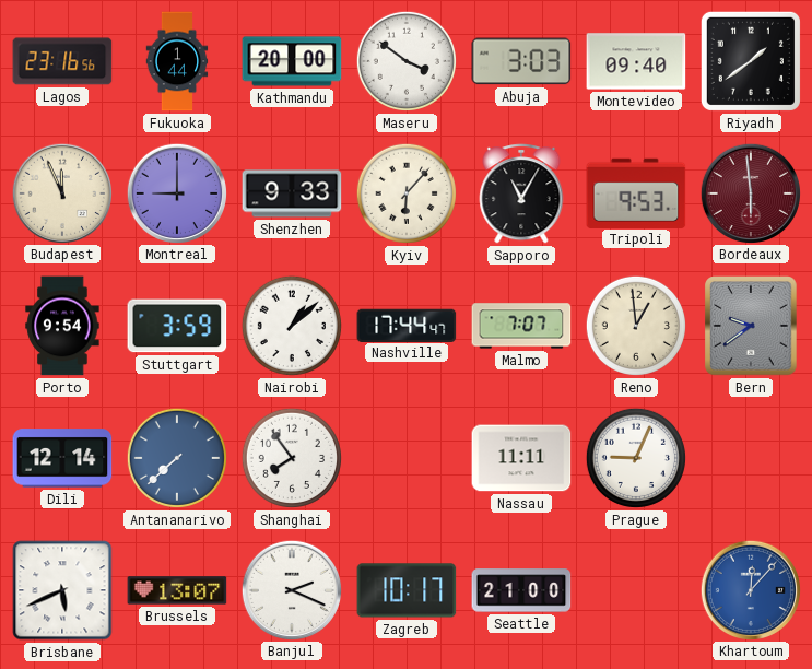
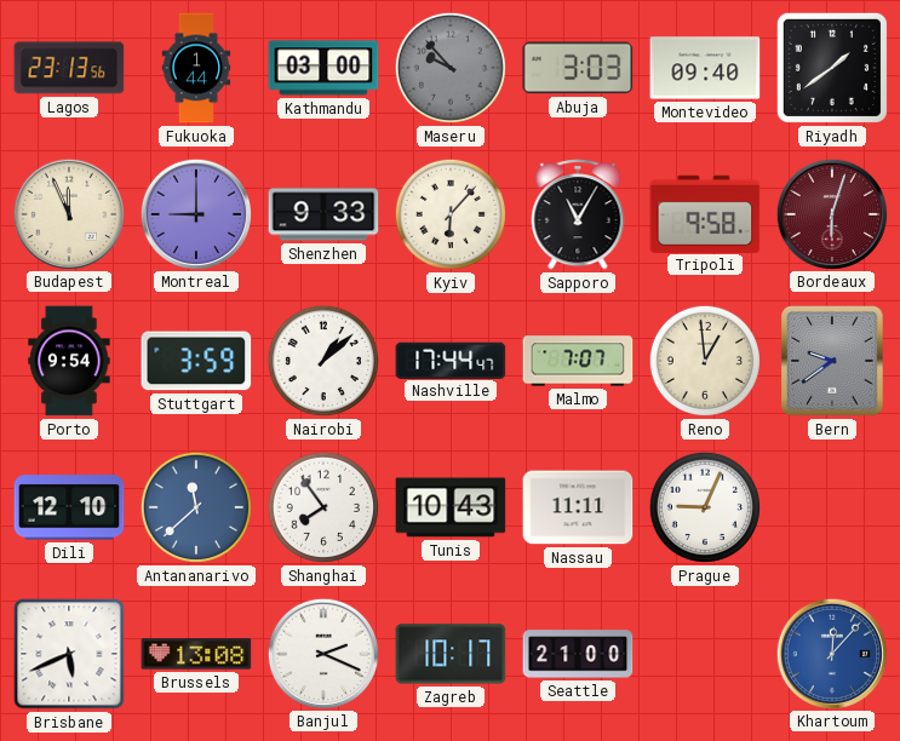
Lagos: 23:16 -> 23:13
Kathmandu: 20:00 -> 03:00
Maseru: 3:51 -> 9:53
Maseru dial: white -> grey
Tripoli: 9:53 -> 9:58
Bordeaux: 5:59 -> 6:03
Dili: 12:14 -> 12:10
Antananarivo: 7:38 -> 11:38
Tunis: none -> 10:43
Brussels: 13:07 -> 13:08
